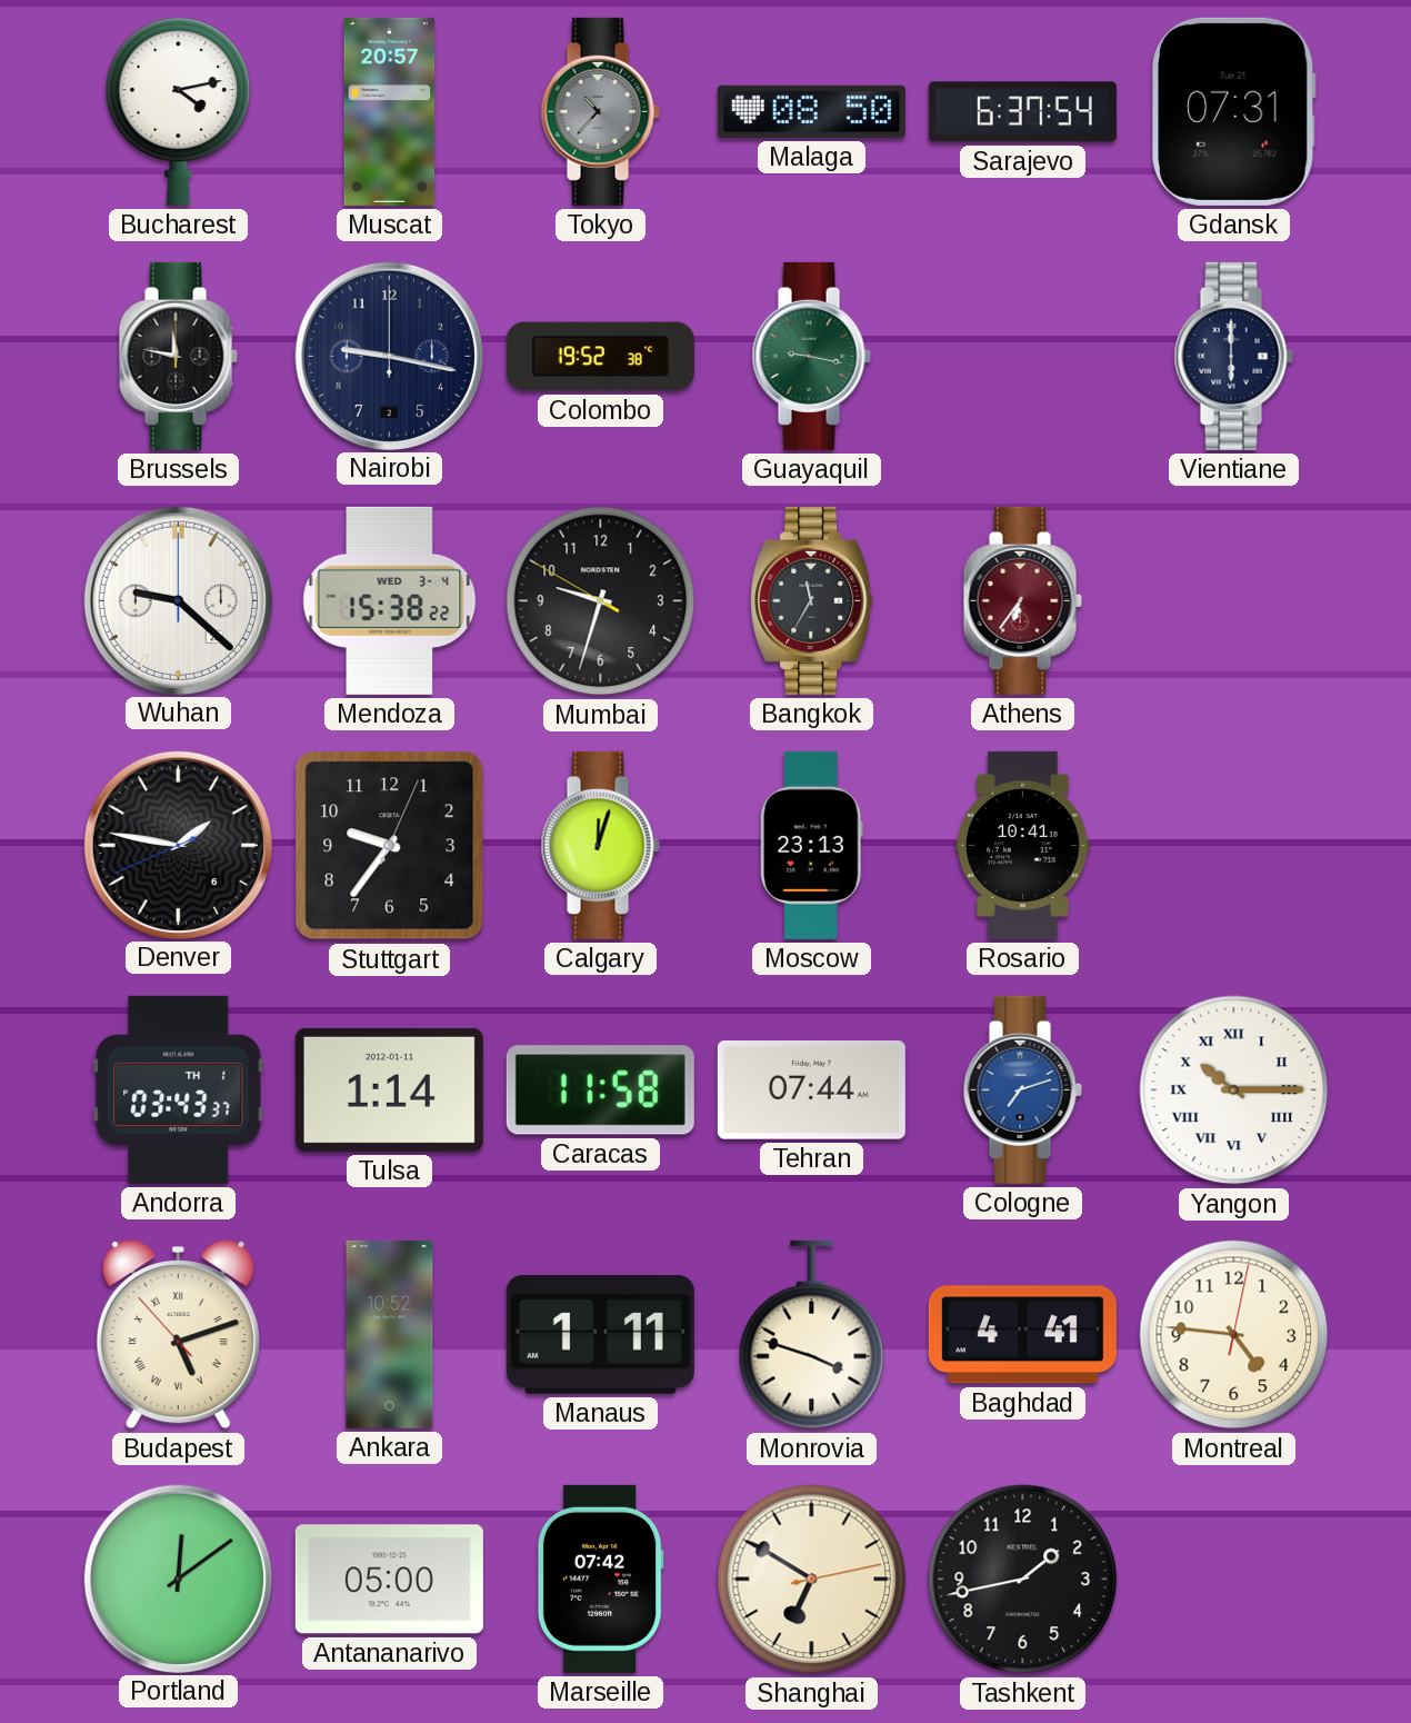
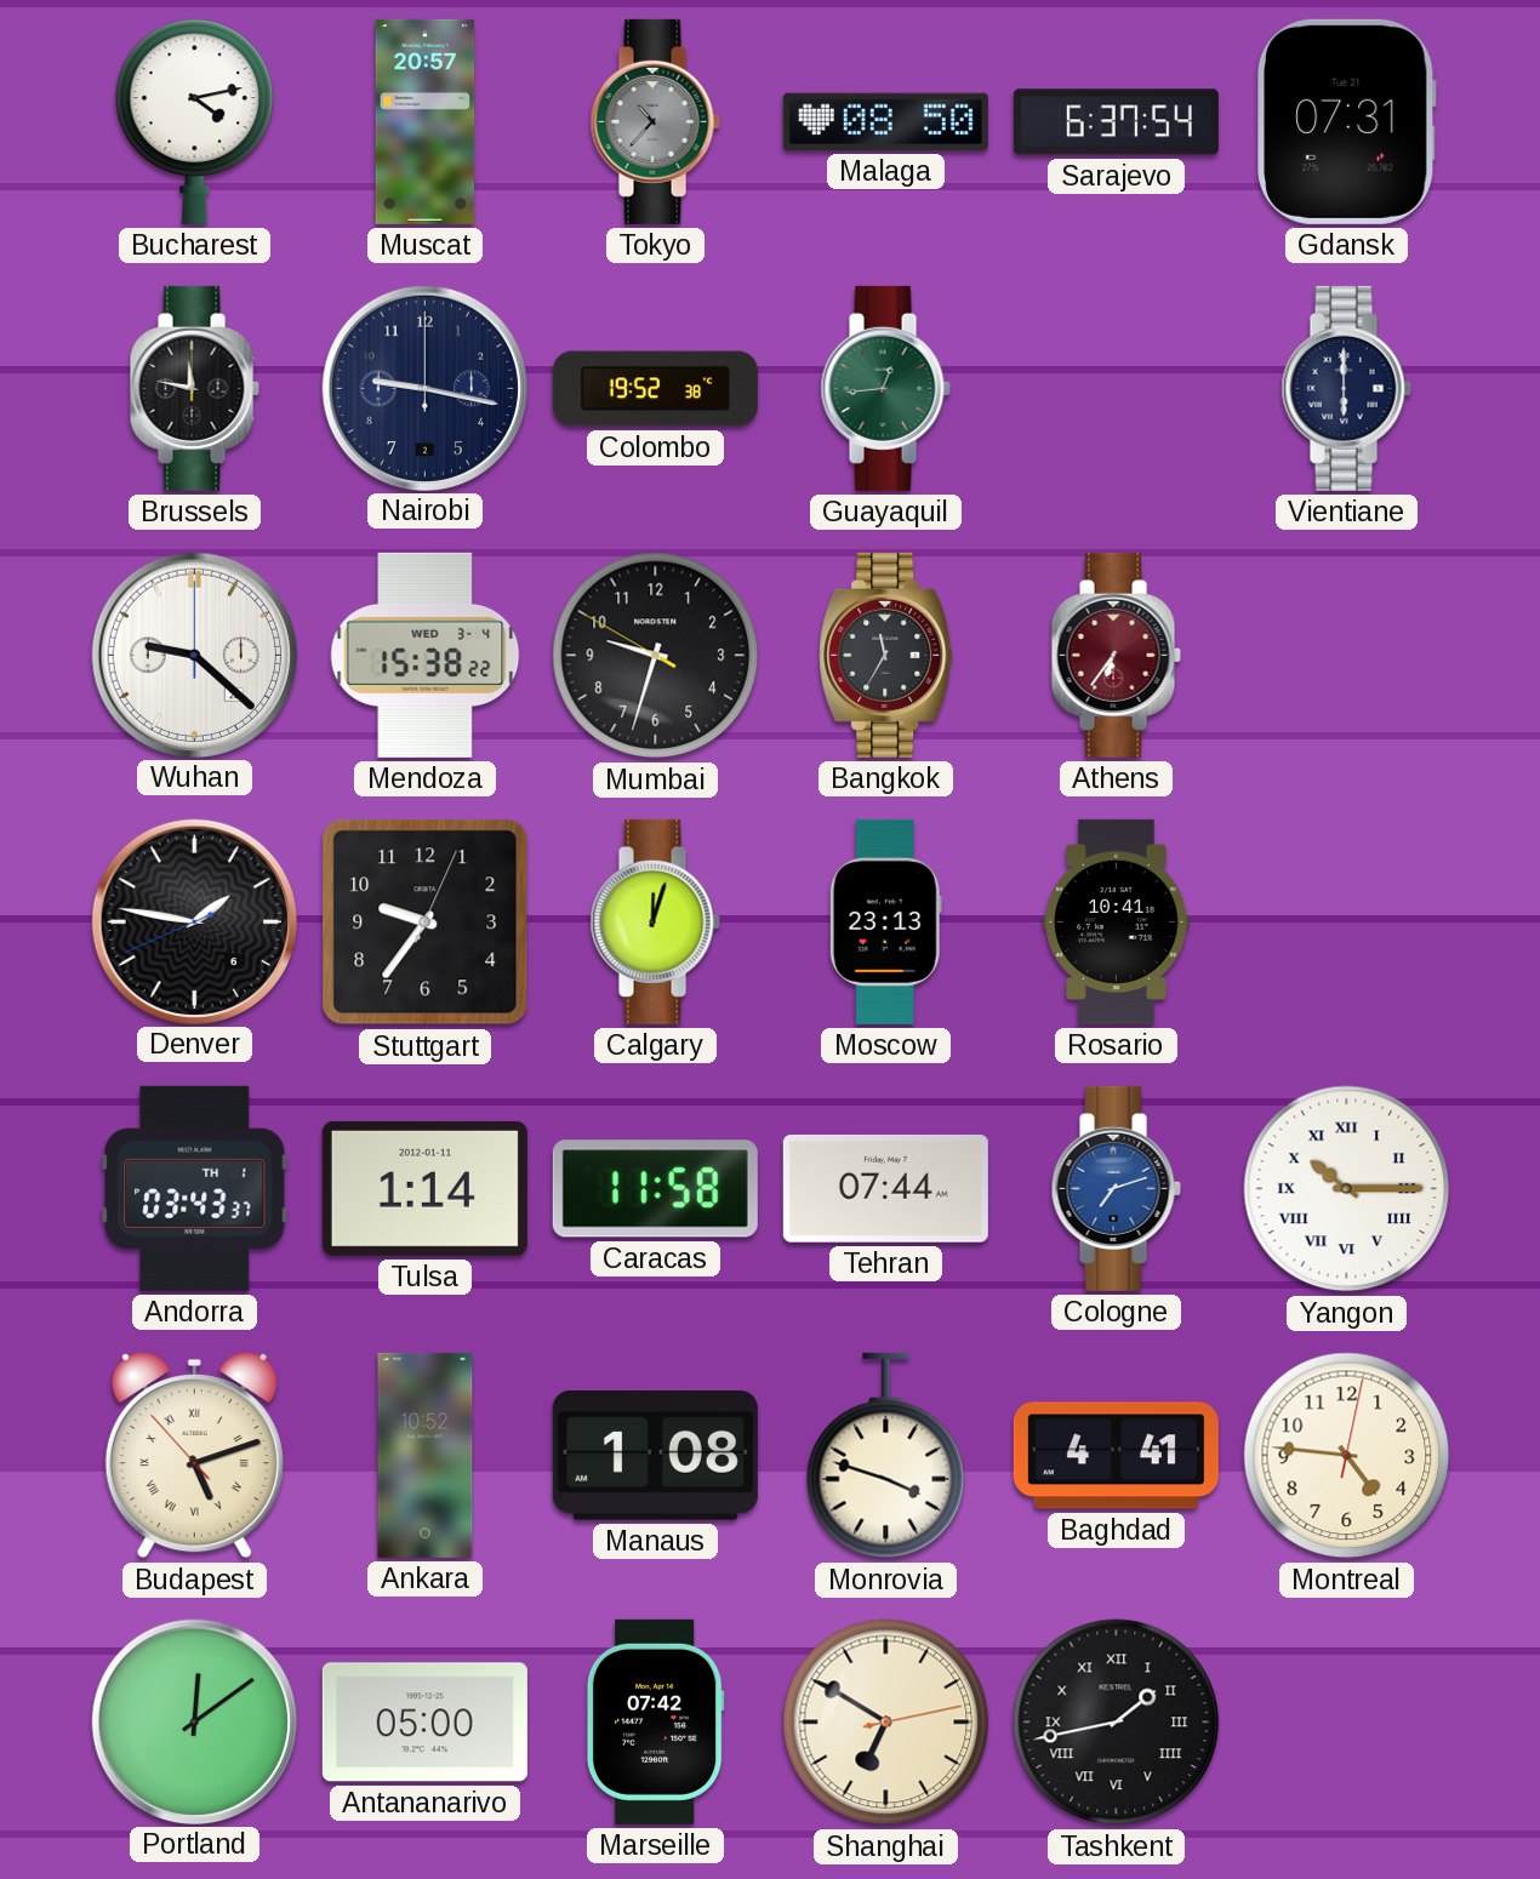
Guayaquil: 9:17 -> 12:44
Manaus: 1:11 -> 1:08
Tashkent numerals: Arabic -> Roman
